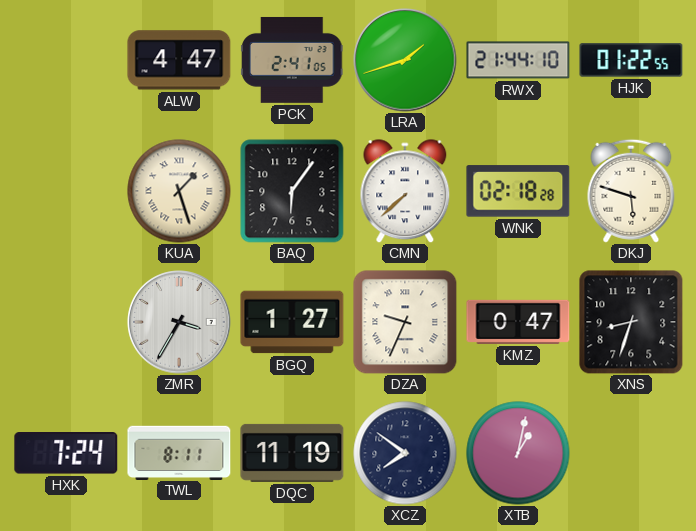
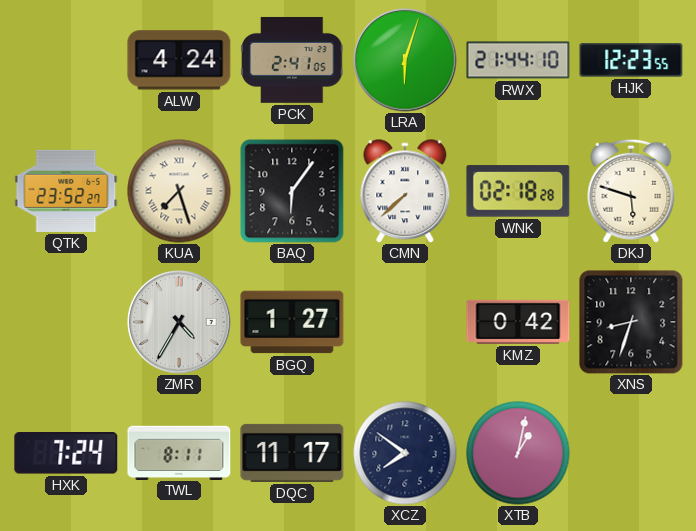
ALW: 4:47 -> 4:24
LRA: 1:42 -> 6:03
HJK: 01:22 -> 12:23
QTK: none -> 23:52
KUA: 1:27 -> 7:27
ZMR: 3:35 -> 4:35
DZA: 9:34 -> none
KMZ: 0:47 -> 0:42
DQC: 11:19 -> 11:17
